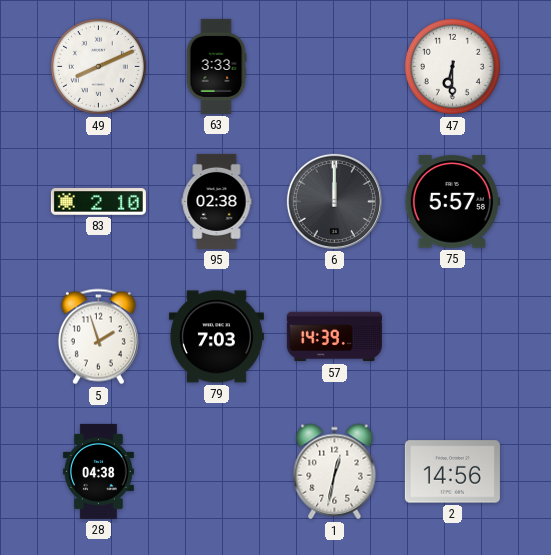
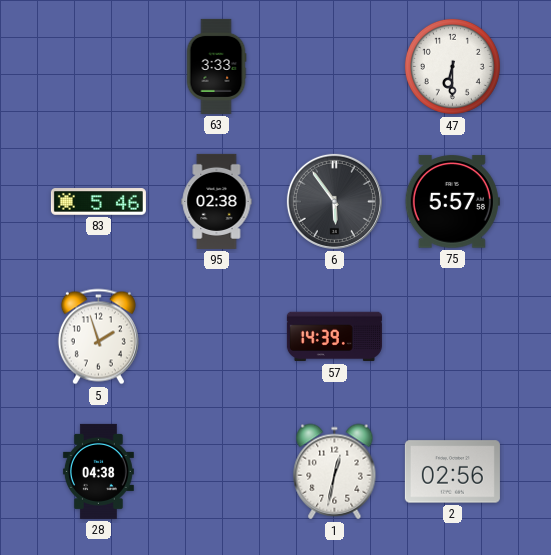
49: 8:11 -> none
83: 2:10 -> 5:46
6: 12:00 -> 5:54
79: 7:03 -> none
2: 14:56 -> 02:56
